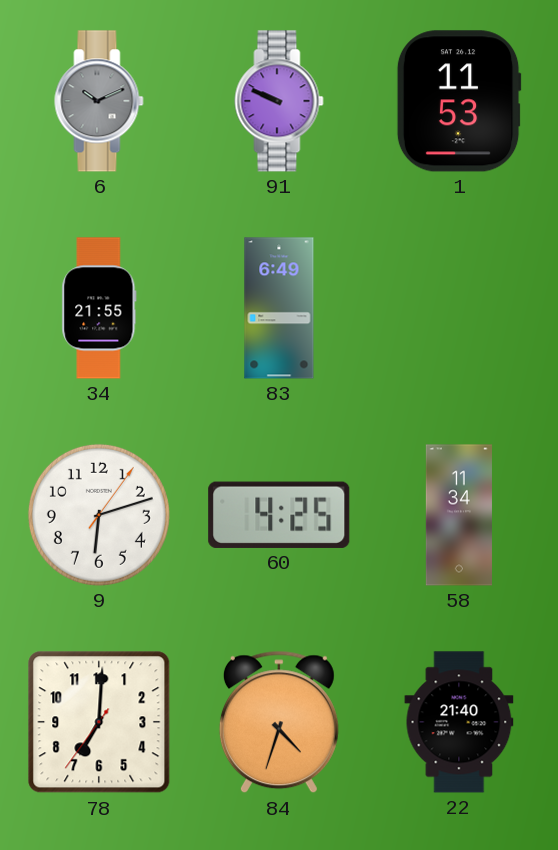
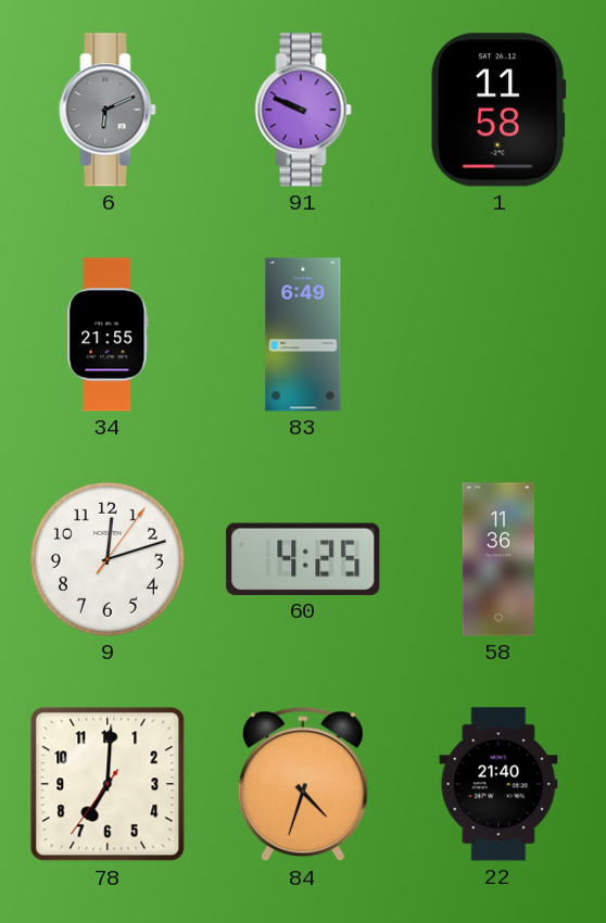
6: 10:11 -> 6:11
1: 11:53 -> 11:58
9: 6:12 -> 12:12
58: 11:34 -> 11:36
